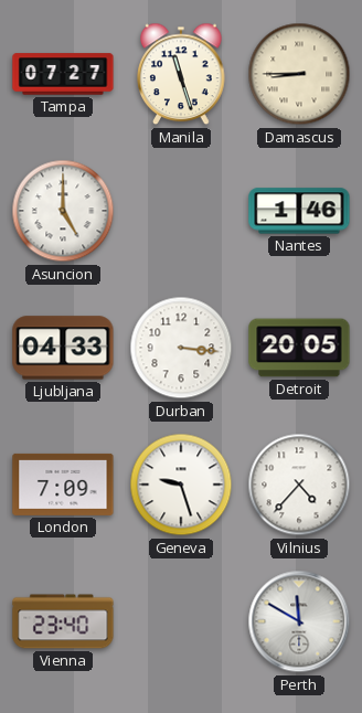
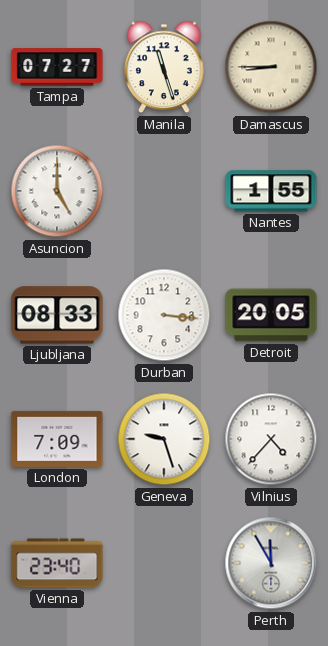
Nantes: 1:46 -> 1:55
Ljubljana: 04:33 -> 08:33
Perth: 11:50 -> 11:55
